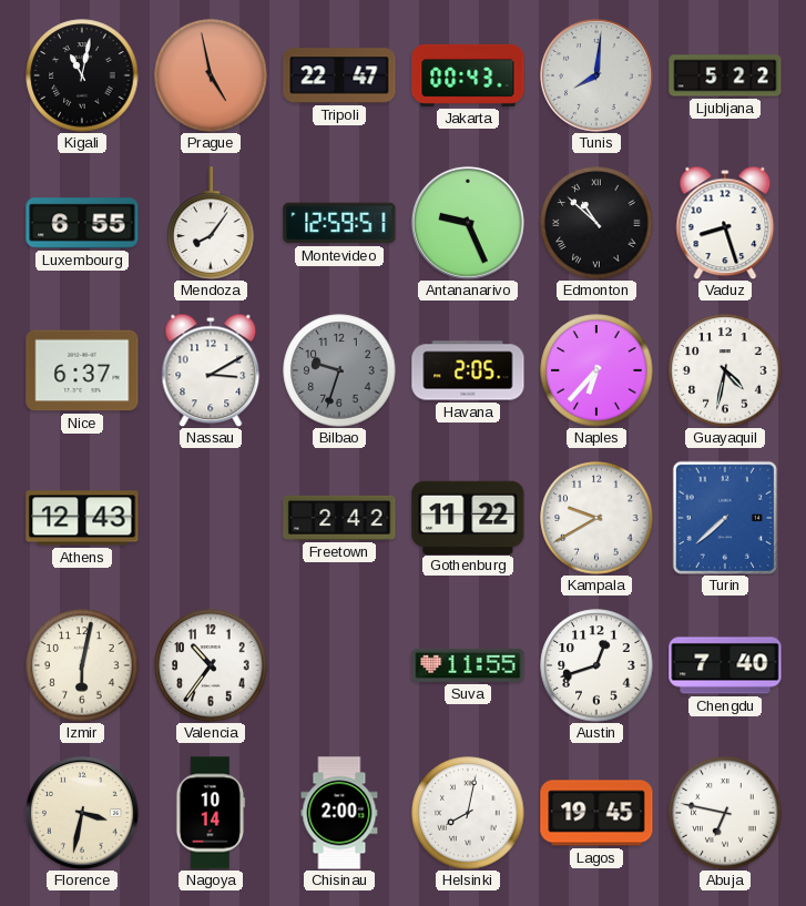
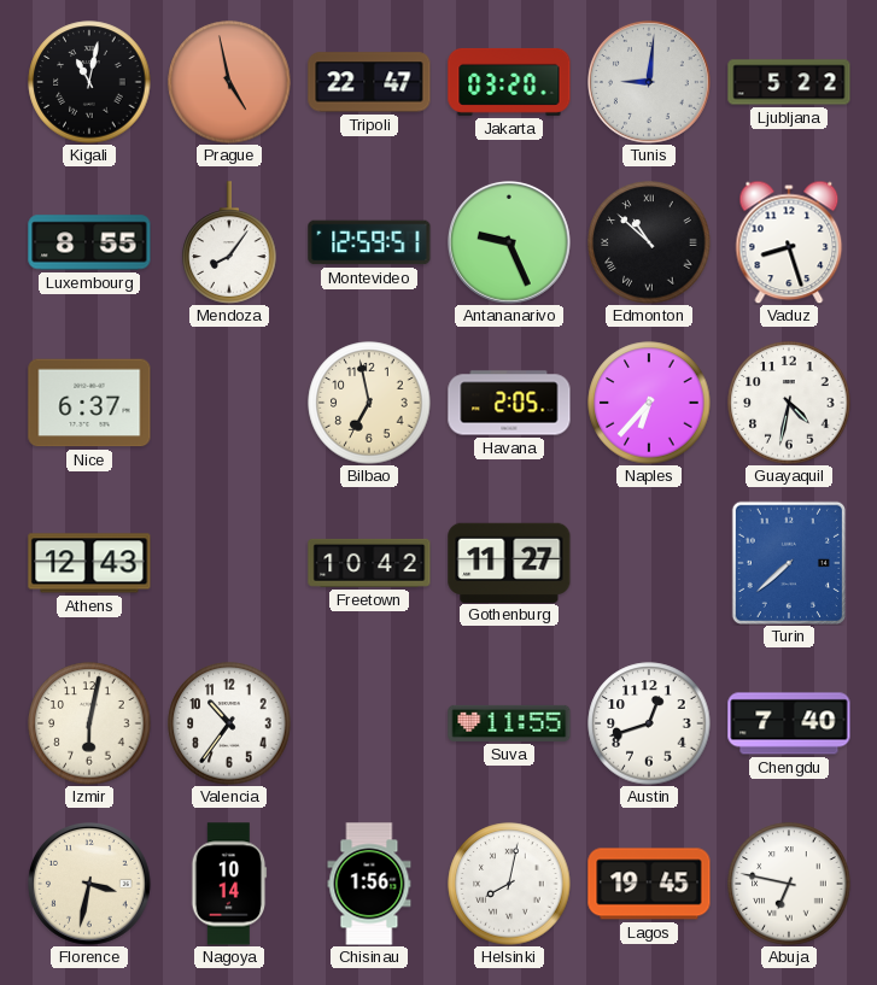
Jakarta: 00:43 -> 03:20
Tunis: 8:01 -> 9:01
Luxembourg: 6:55 -> 8:55
Nassau: 3:10 -> none
Bilbao: 9:33 -> 6:58
Bilbao dial: grey -> cream
Freetown: 2:42 -> 10:42
Gothenburg: 11:22 -> 11:27
Kampala: 9:40 -> none
Chisinau: 2:00 -> 1:56
